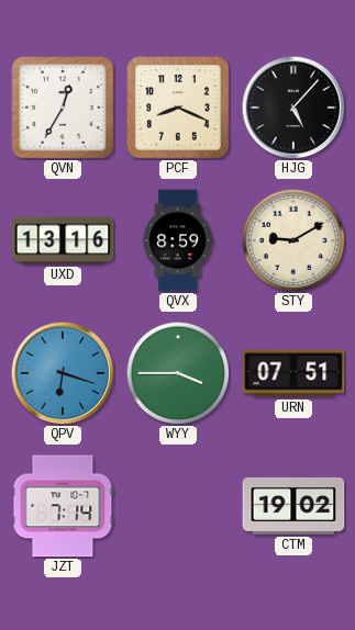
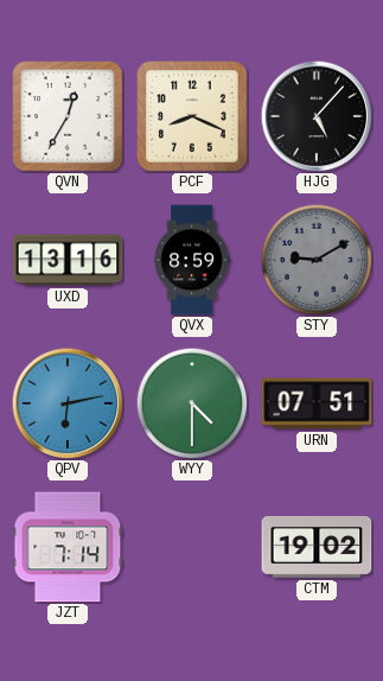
STY dial: cream -> grey
QPV: 6:18 -> 6:13
WYY: 3:45 -> 4:30
